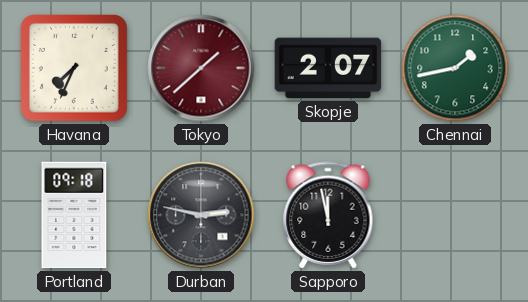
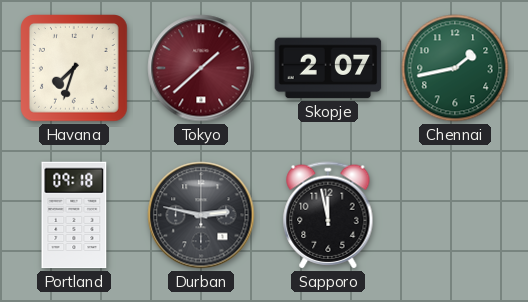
Havana: 7:34 -> 7:33
